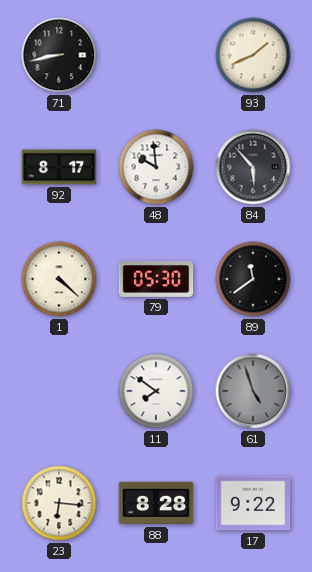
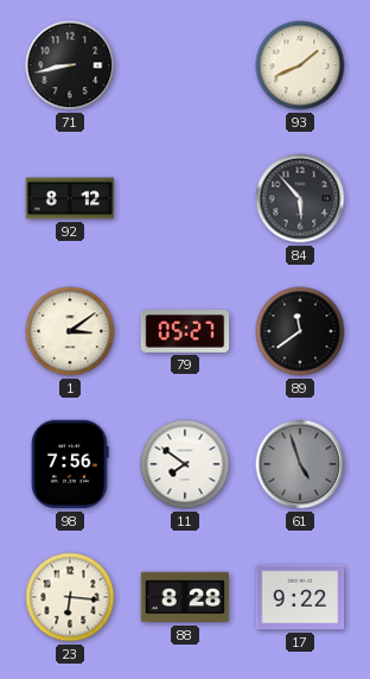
92: 8:17 -> 8:12
48: 9:59 -> none
1: 4:22 -> 3:09
79: 05:30 -> 05:27
98: none -> 7:56
